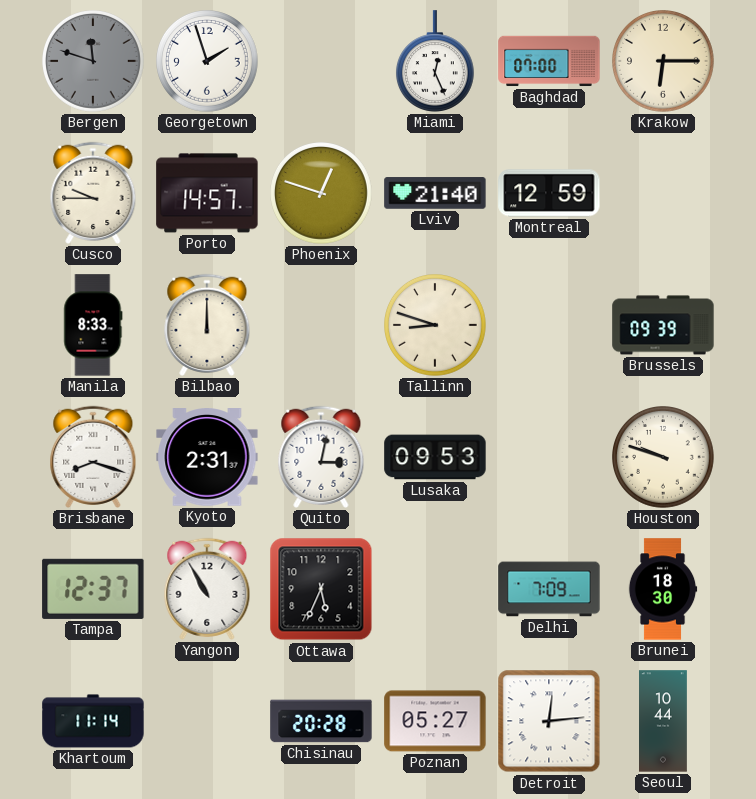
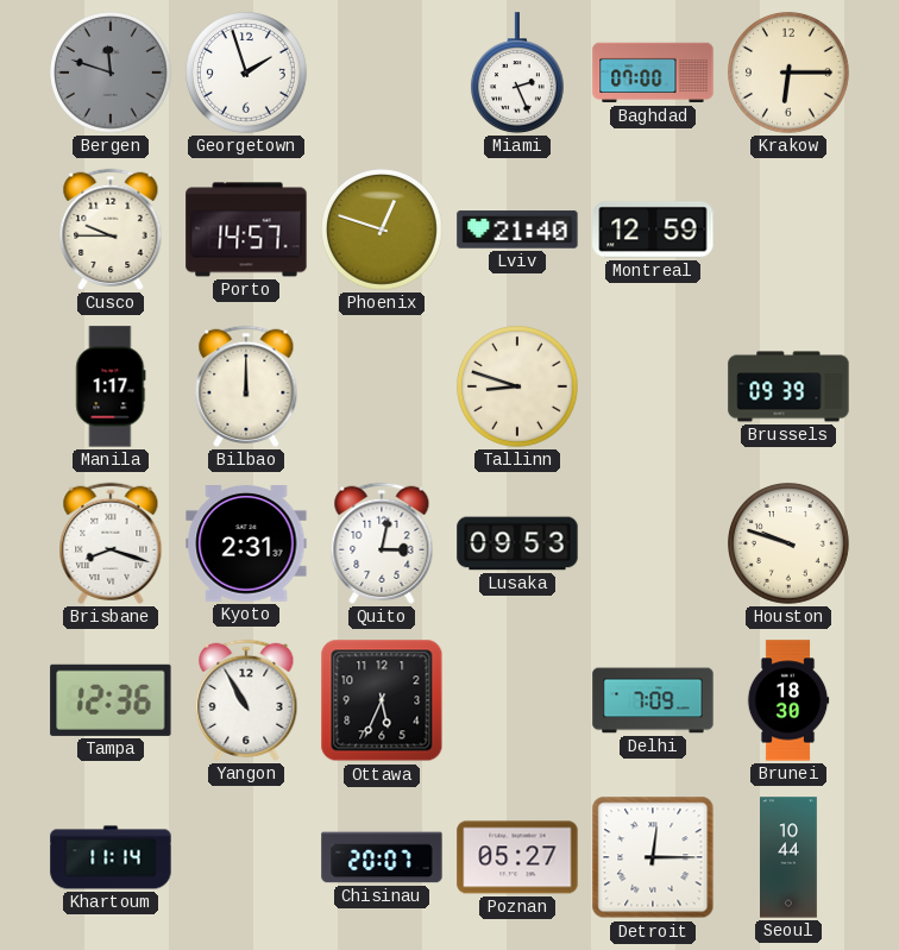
Miami: 12:26 -> 2:26
Manila: 8:33 -> 1:17
Tampa: 12:37 -> 12:36
Chisinau: 20:28 -> 20:07
Detroit: 12:14 -> 12:15
